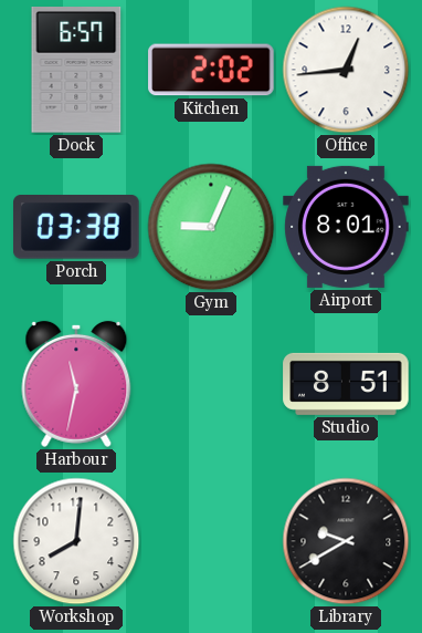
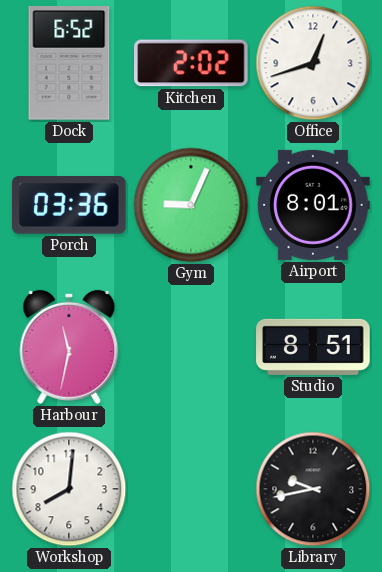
Dock: 6:57 -> 6:52
Office: 12:44 -> 12:42
Porch: 03:38 -> 03:36
Library: 9:40 -> 9:43
